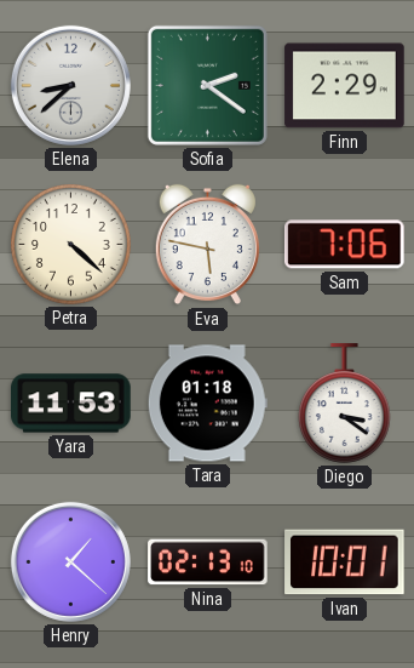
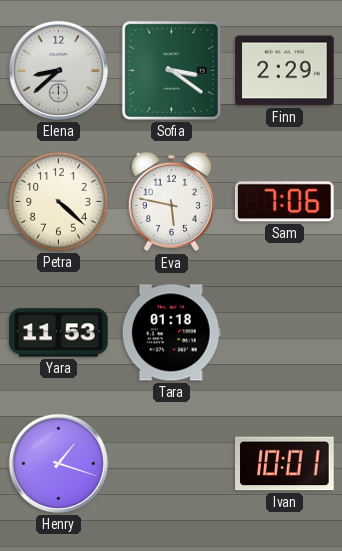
Sofia: 2:21 -> 3:21
Diego: 3:21 -> none
Henry: 1:22 -> 1:18
Nina: 02:13 -> none
